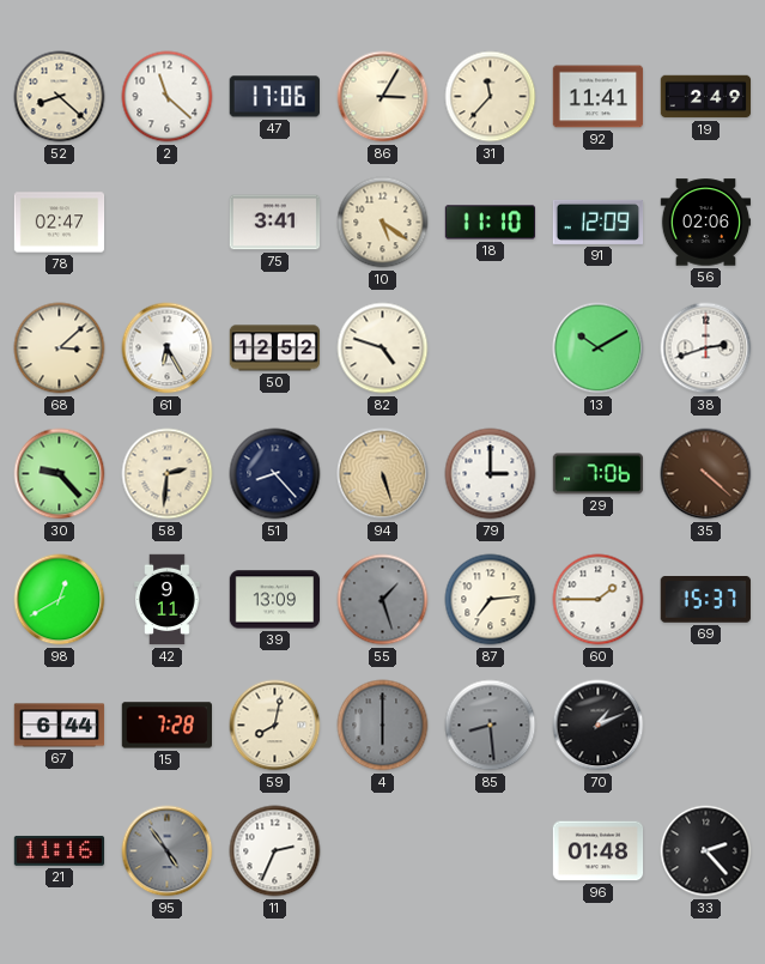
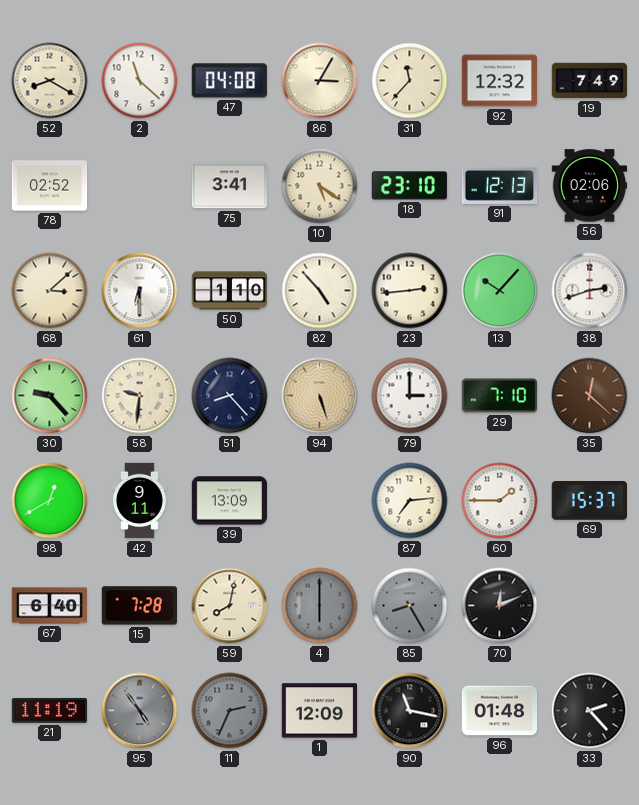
52: 8:22 -> 8:20
47: 17:06 -> 04:08
92: 11:41 -> 12:32
19: 2:49 -> 7:49
78: 02:47 -> 02:52
18: 11:10 -> 23:10
91: 12:09 -> 12:13
61: 6:25 -> 6:30
50: 12:52 -> 1:10
82: 4:48 -> 4:53
23: none -> 2:44
13: 10:10 -> 10:07
58: 2:31 -> 9:31
29: 7:06 -> 7:10
35: 4:22 -> 12:22
55: 1:27 -> none
67: 6:44 -> 6:40
85: 8:29 -> 8:25
70: 1:11 -> 12:11
21: 11:16 -> 11:19
11 dial: white -> grey
1: none -> 12:09
90: none -> 11:17
